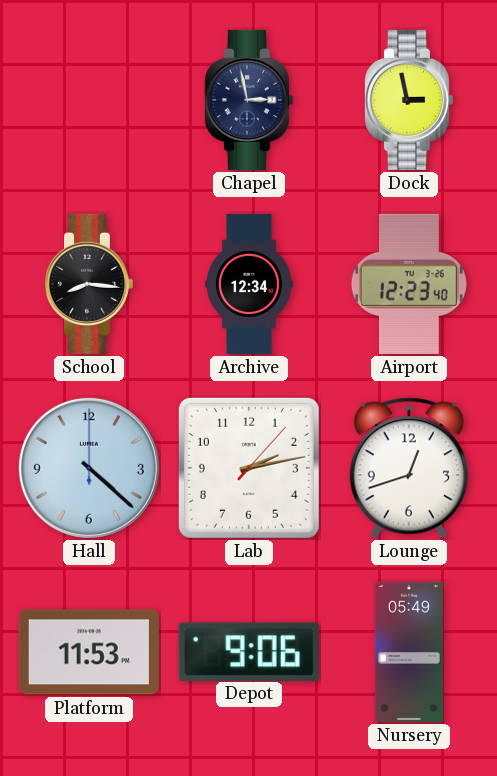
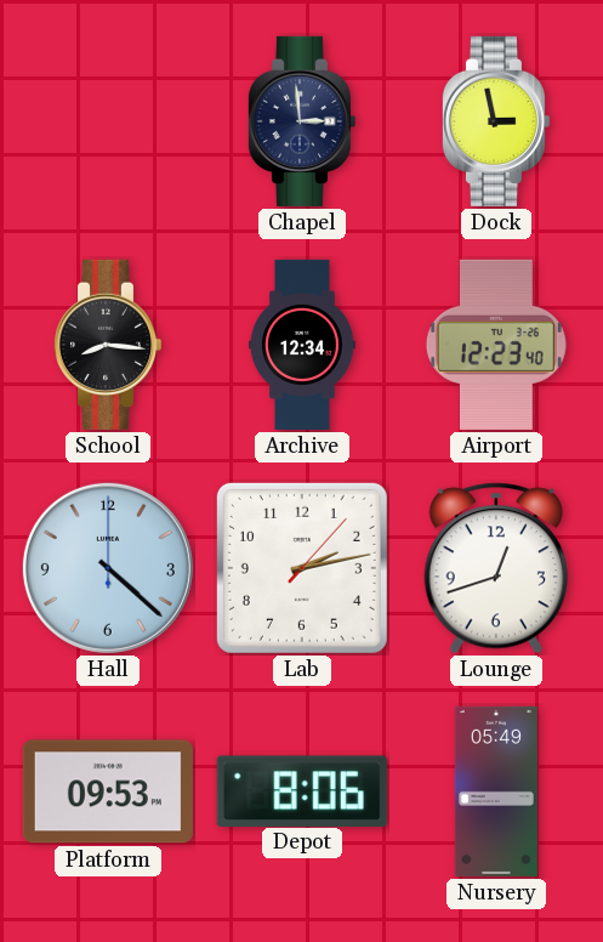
Chapel: 2:58 -> 2:59
Platform: 11:53 -> 09:53
Depot: 9:06 -> 8:06
